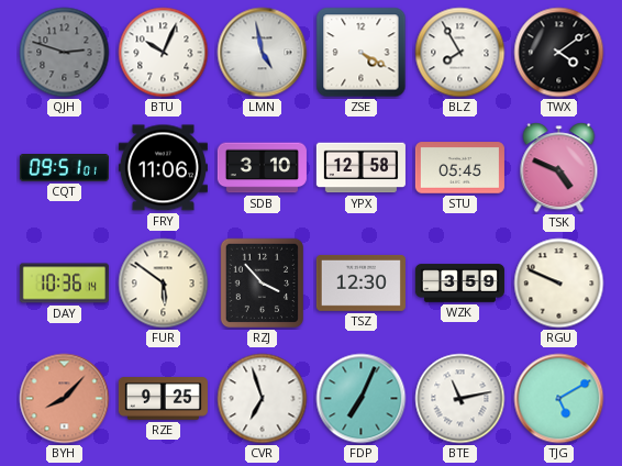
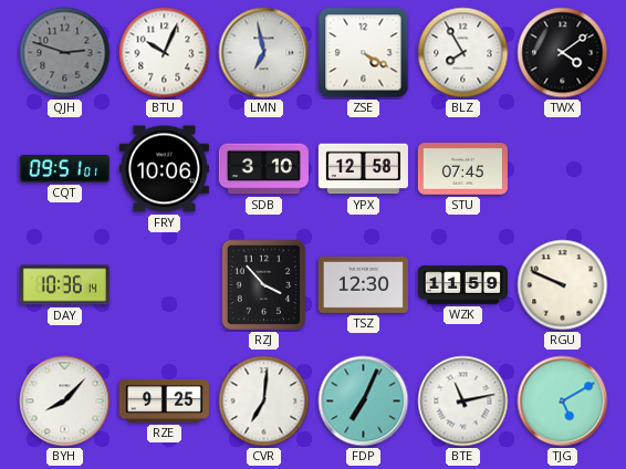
LMN: 4:58 -> 6:58
FRY: 11:06 -> 10:06
STU: 05:45 -> 07:45
TSK: 4:49 -> none
FUR: 5:51 -> none
WZK: 3:59 -> 11:59
BYH dial: salmon -> white
CVR: 6:57 -> 7:01
